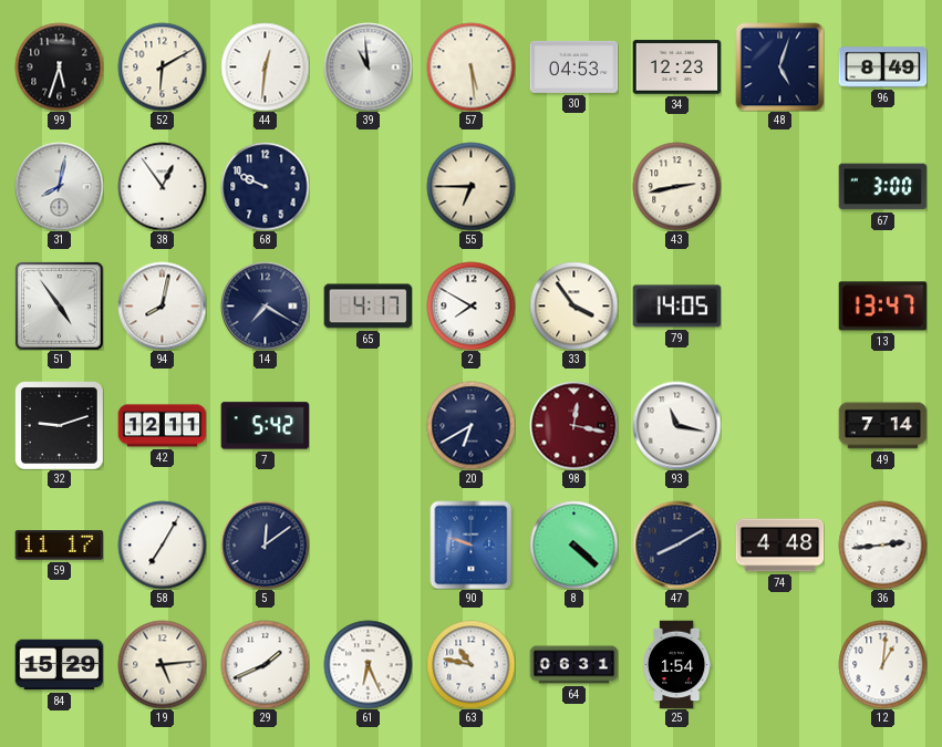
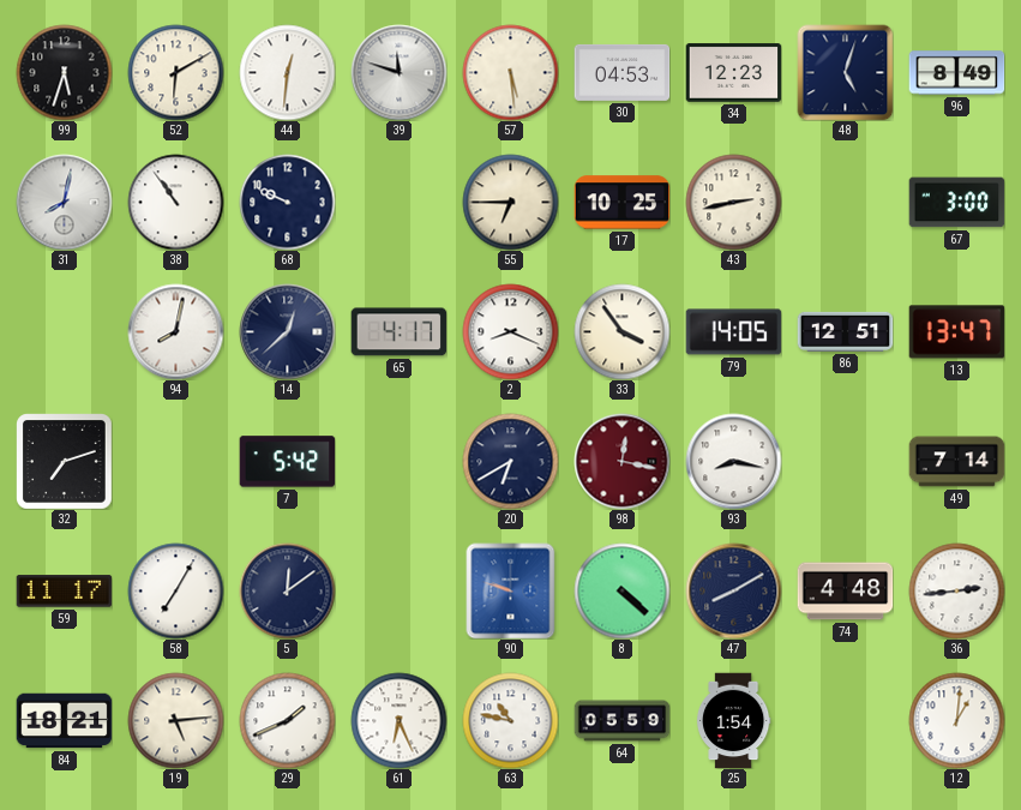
39: 10:59 -> 11:48
38: 12:54 -> 10:54
17: none -> 10:25
51: 4:54 -> none
14: 7:20 -> 12:38
2: 7:50 -> 8:19
86: none -> 12:51
32: 9:12 -> 7:12
42: 12:11 -> none
93: 11:17 -> 8:17
84: 15:29 -> 18:21
64: 06:31 -> 05:59
